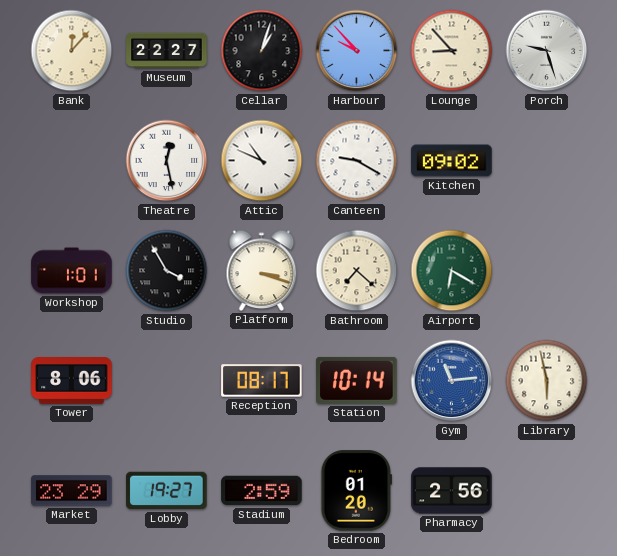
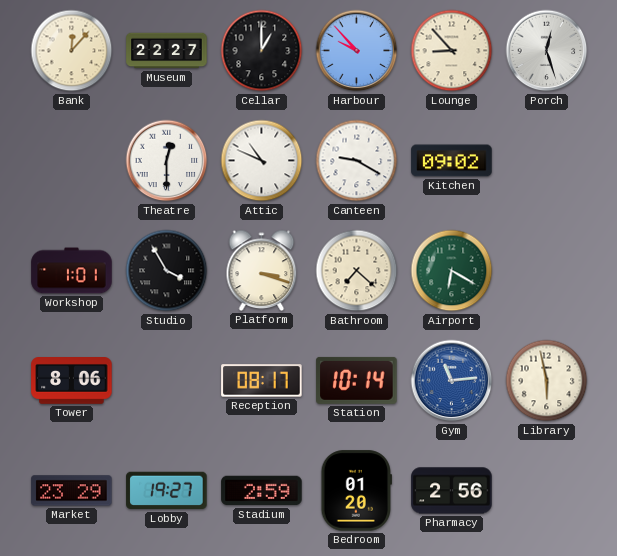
Cellar: 1:03 -> 1:00
Porch: 9:27 -> 12:27
Theatre: 12:28 -> 12:30
